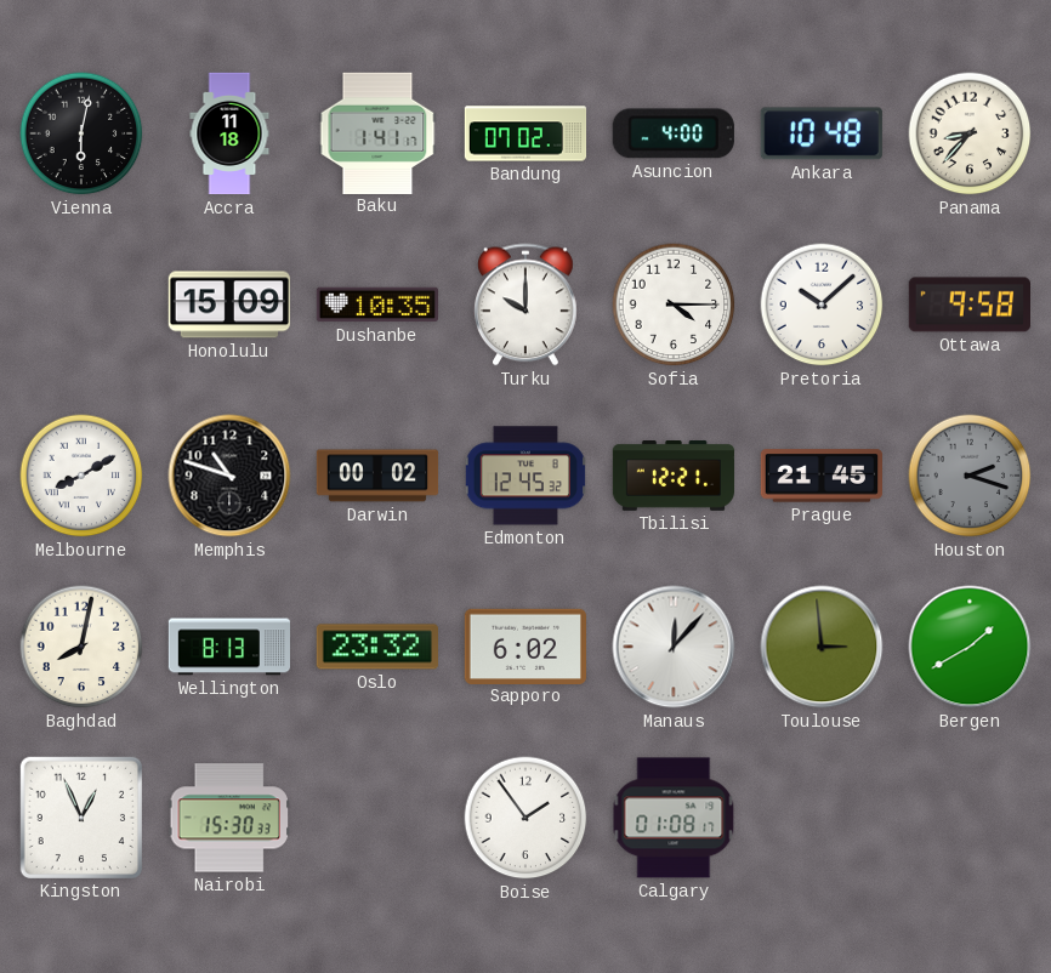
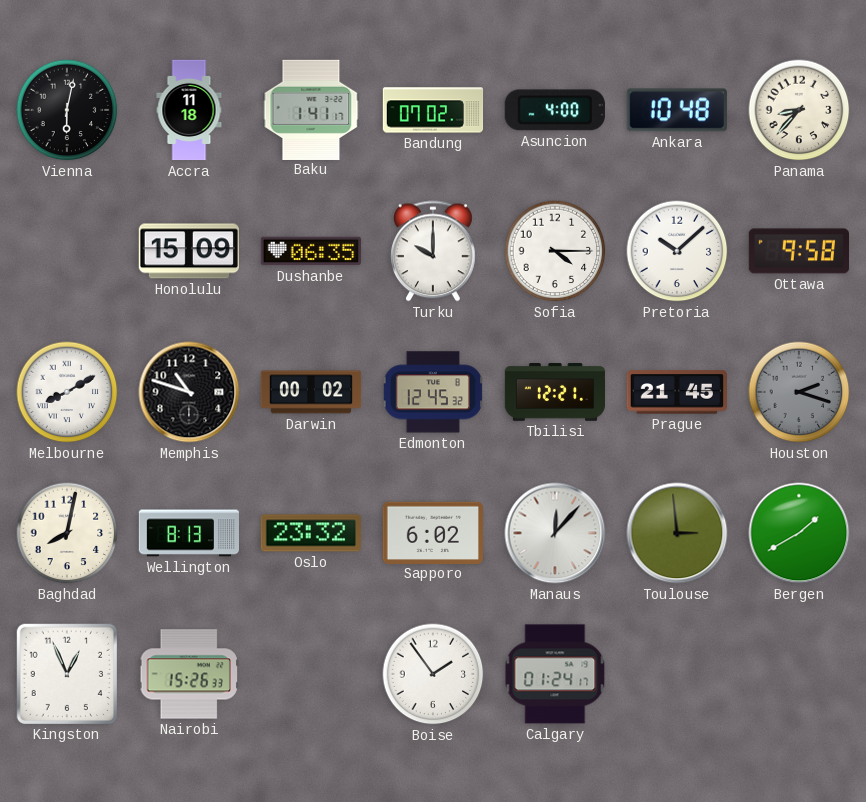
Dushanbe: 10:35 -> 06:35
Nairobi: 15:30 -> 15:26
Calgary: 01:08 -> 01:24
